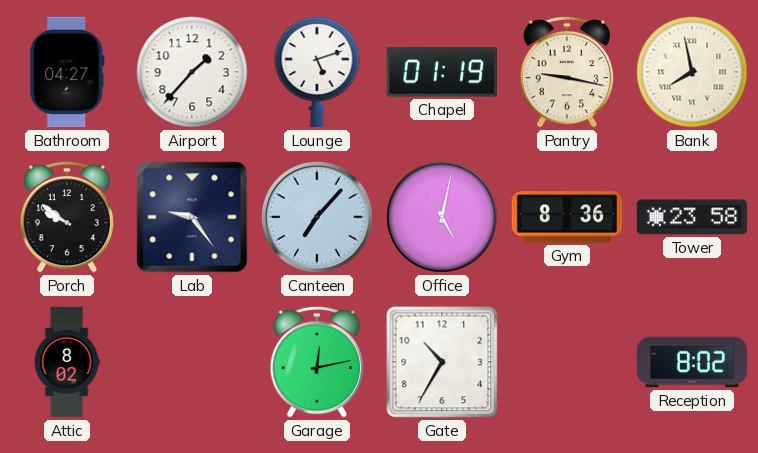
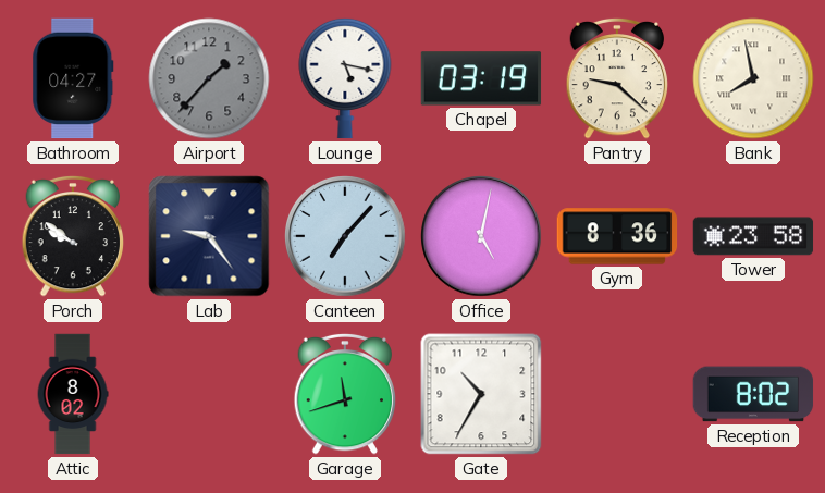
Airport dial: white -> grey
Lounge: 5:12 -> 5:17
Chapel: 01:19 -> 03:19
Pantry: 9:17 -> 9:22
Garage: 12:13 -> 11:42
